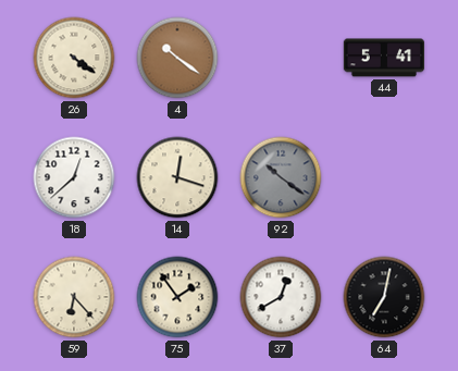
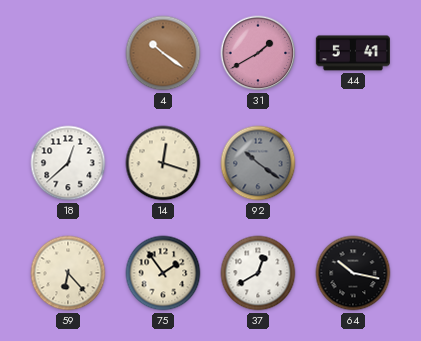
26: 4:21 -> none
31: none -> 1:40
64: 7:02 -> 10:17
